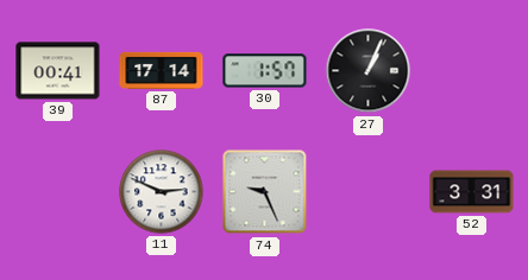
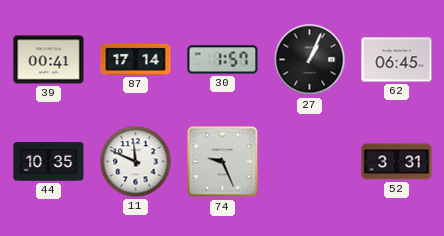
62: none -> 06:45
44: none -> 10:35
11: 2:49 -> 11:49
